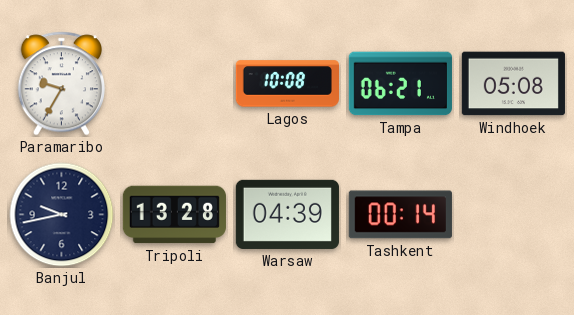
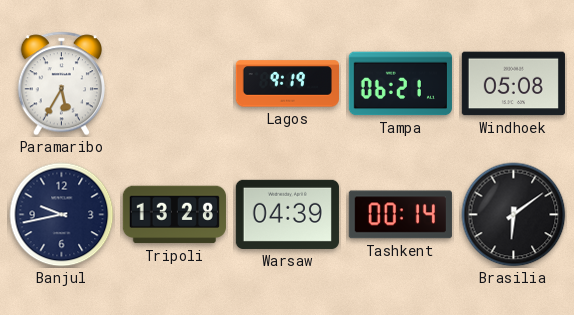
Paramaribo: 9:35 -> 5:35
Lagos: 10:08 -> 9:19
Brasilia: none -> 6:09
